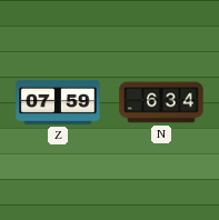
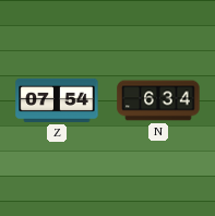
Z: 07:59 -> 07:54
